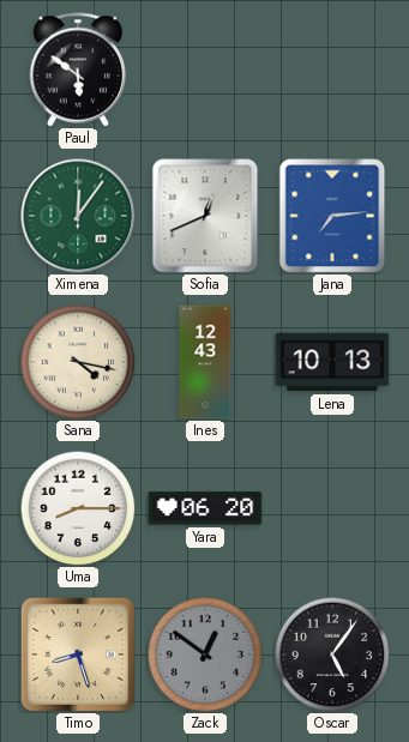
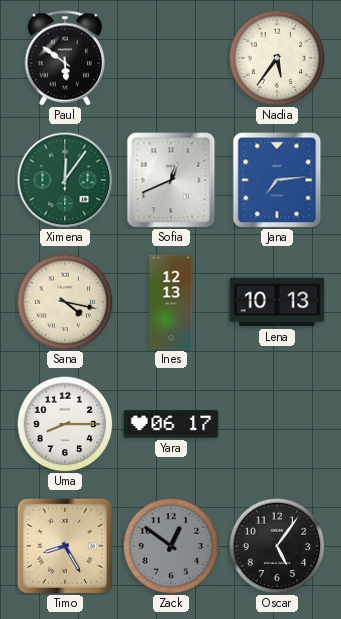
Nadia: none -> 5:36
Ines: 12:43 -> 12:13
Yara: 06:20 -> 06:17
Timo: 8:27 -> 8:25
